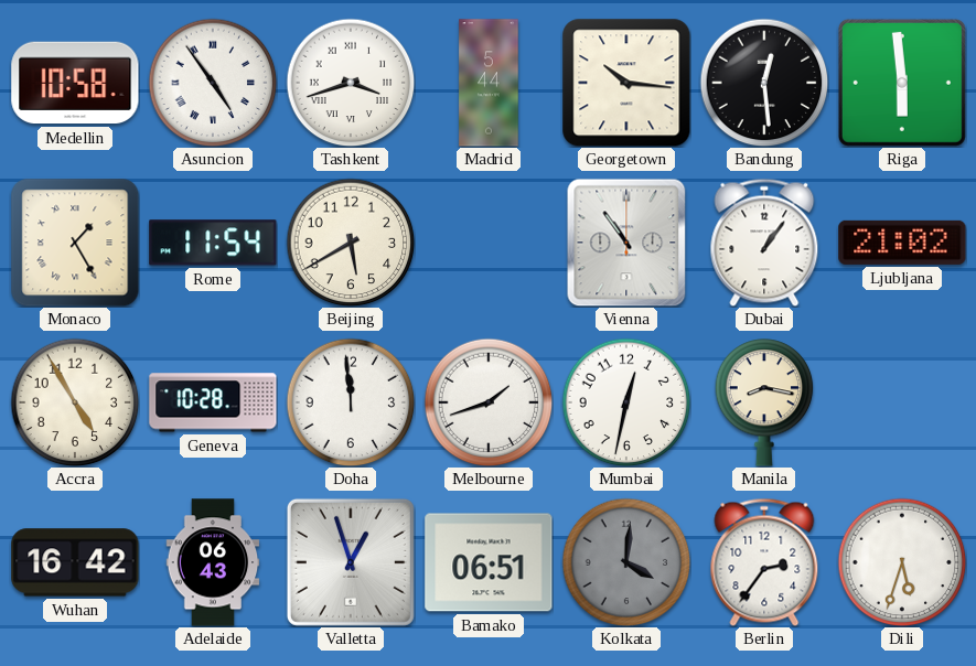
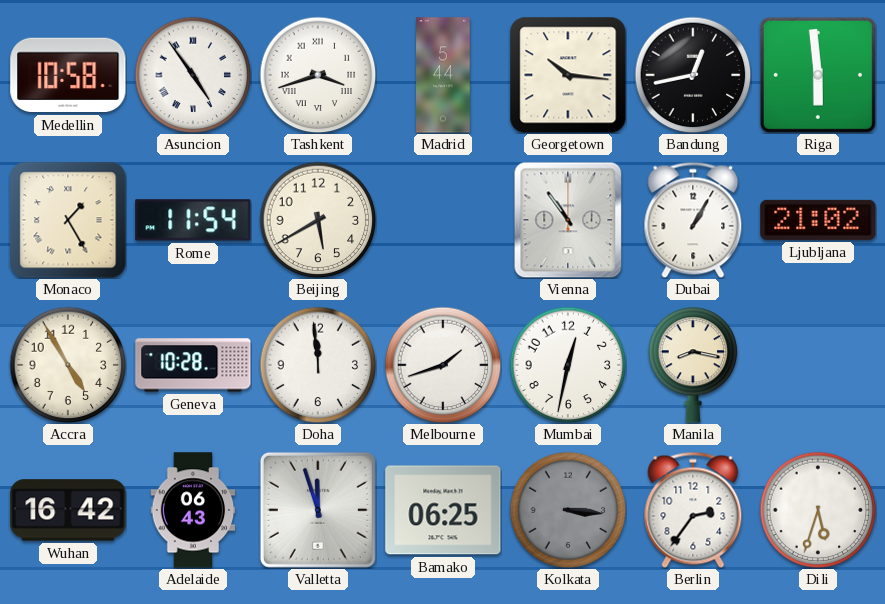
Bandung: 12:29 -> 12:43
Dubai: 1:06 -> 1:05
Valletta: 12:57 -> 11:57
Bamako: 06:51 -> 06:25
Kolkata: 4:01 -> 3:16
